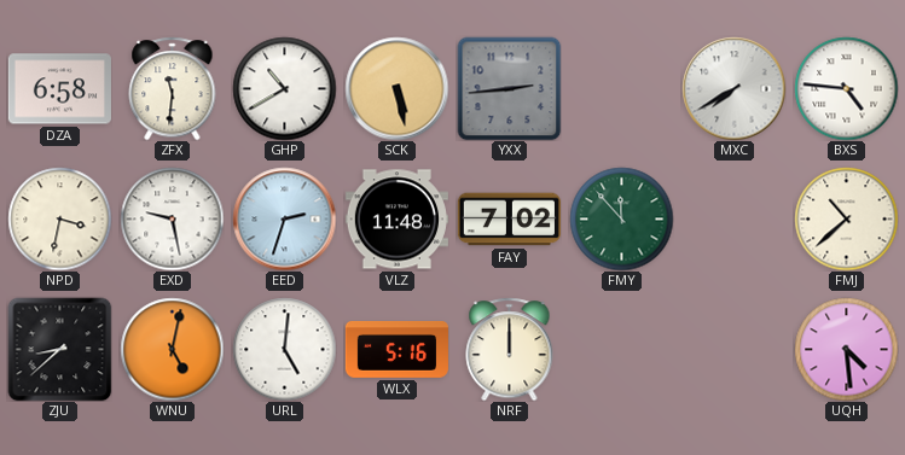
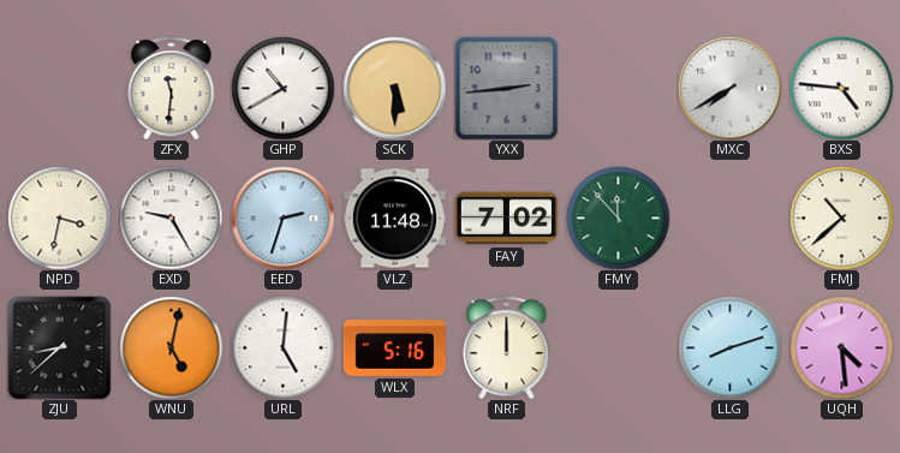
DZA: 6:58 -> none
SCK: 5:28 -> 5:30
EXD: 9:28 -> 9:25
LLG: none -> 8:12
